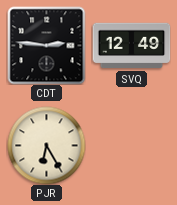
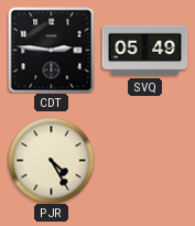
SVQ: 12:49 -> 05:49
PJR: 6:25 -> 4:25
